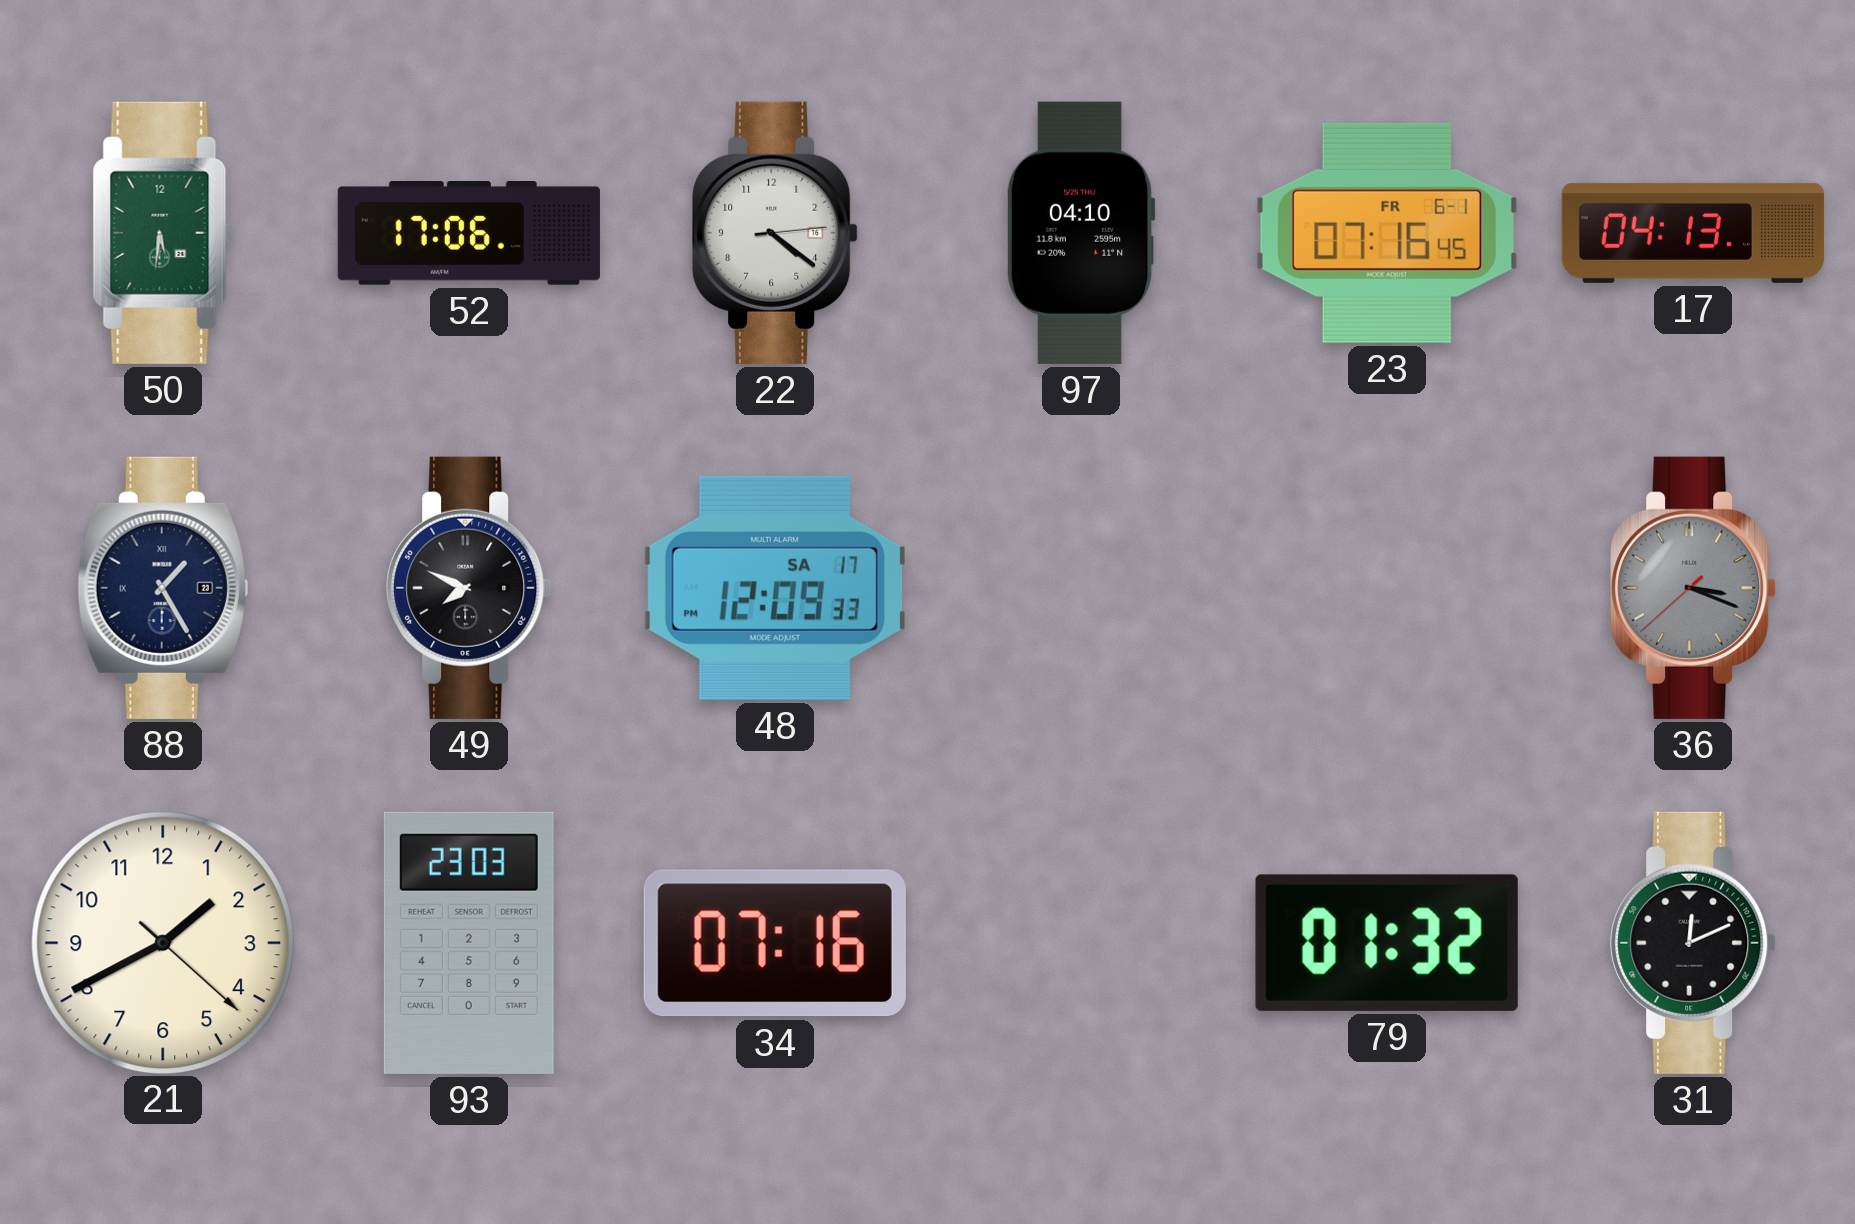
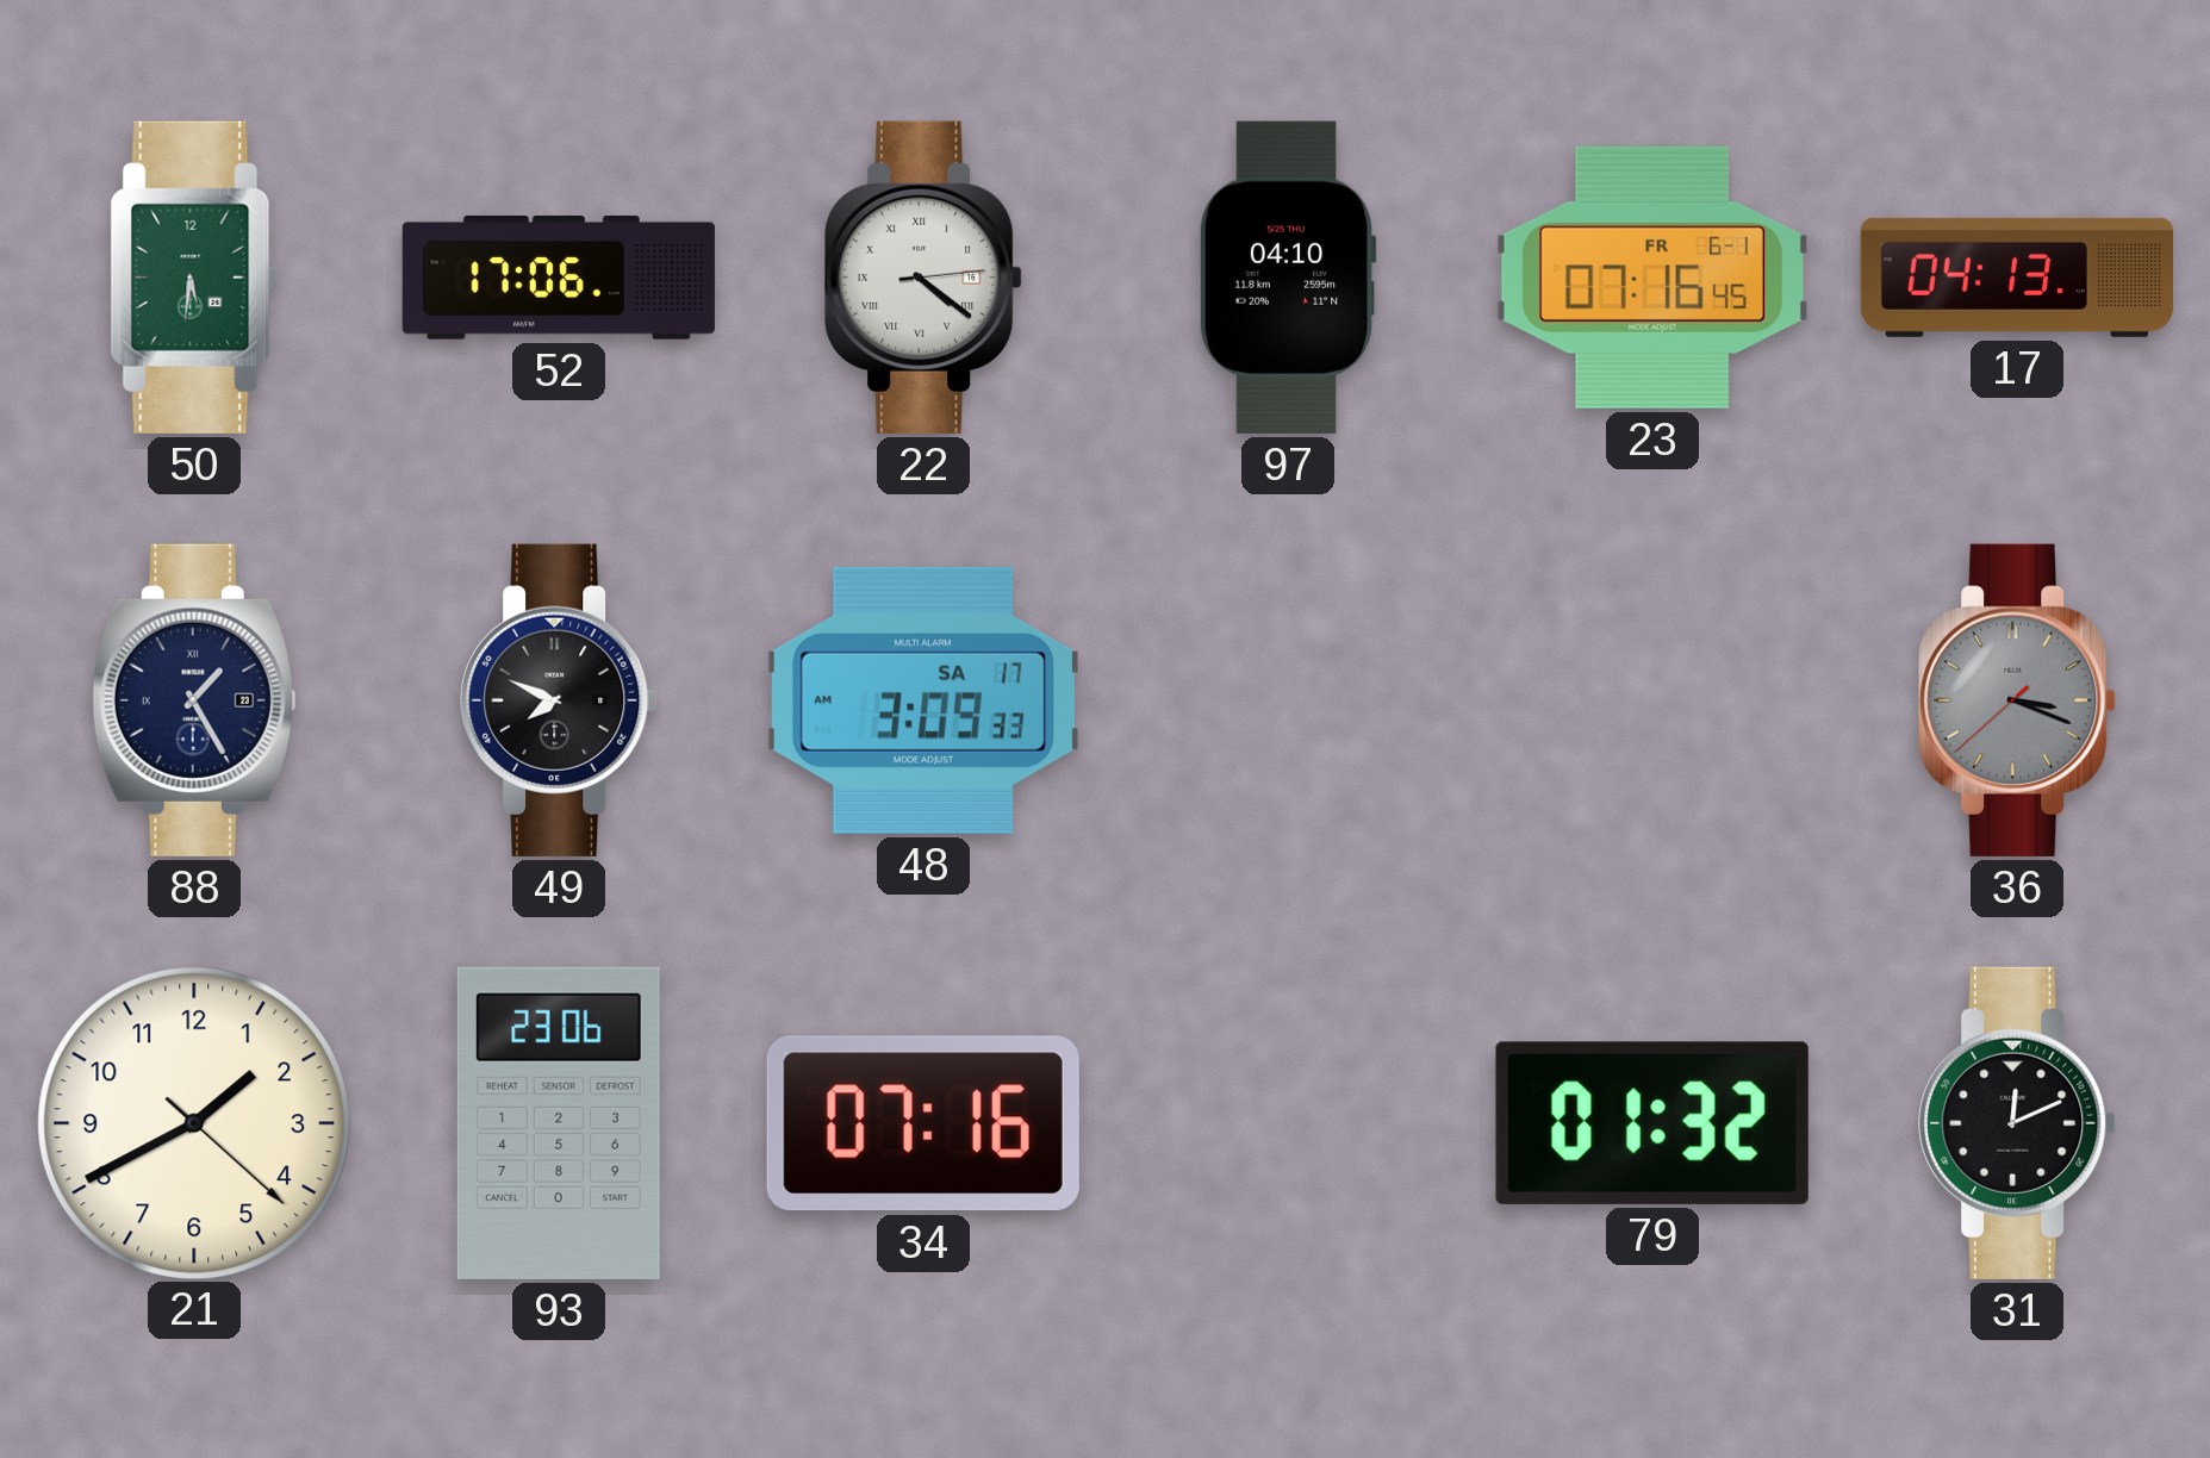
22 numerals: Arabic -> Roman
48: 12:09 -> 3:09
93: 23:03 -> 23:06
